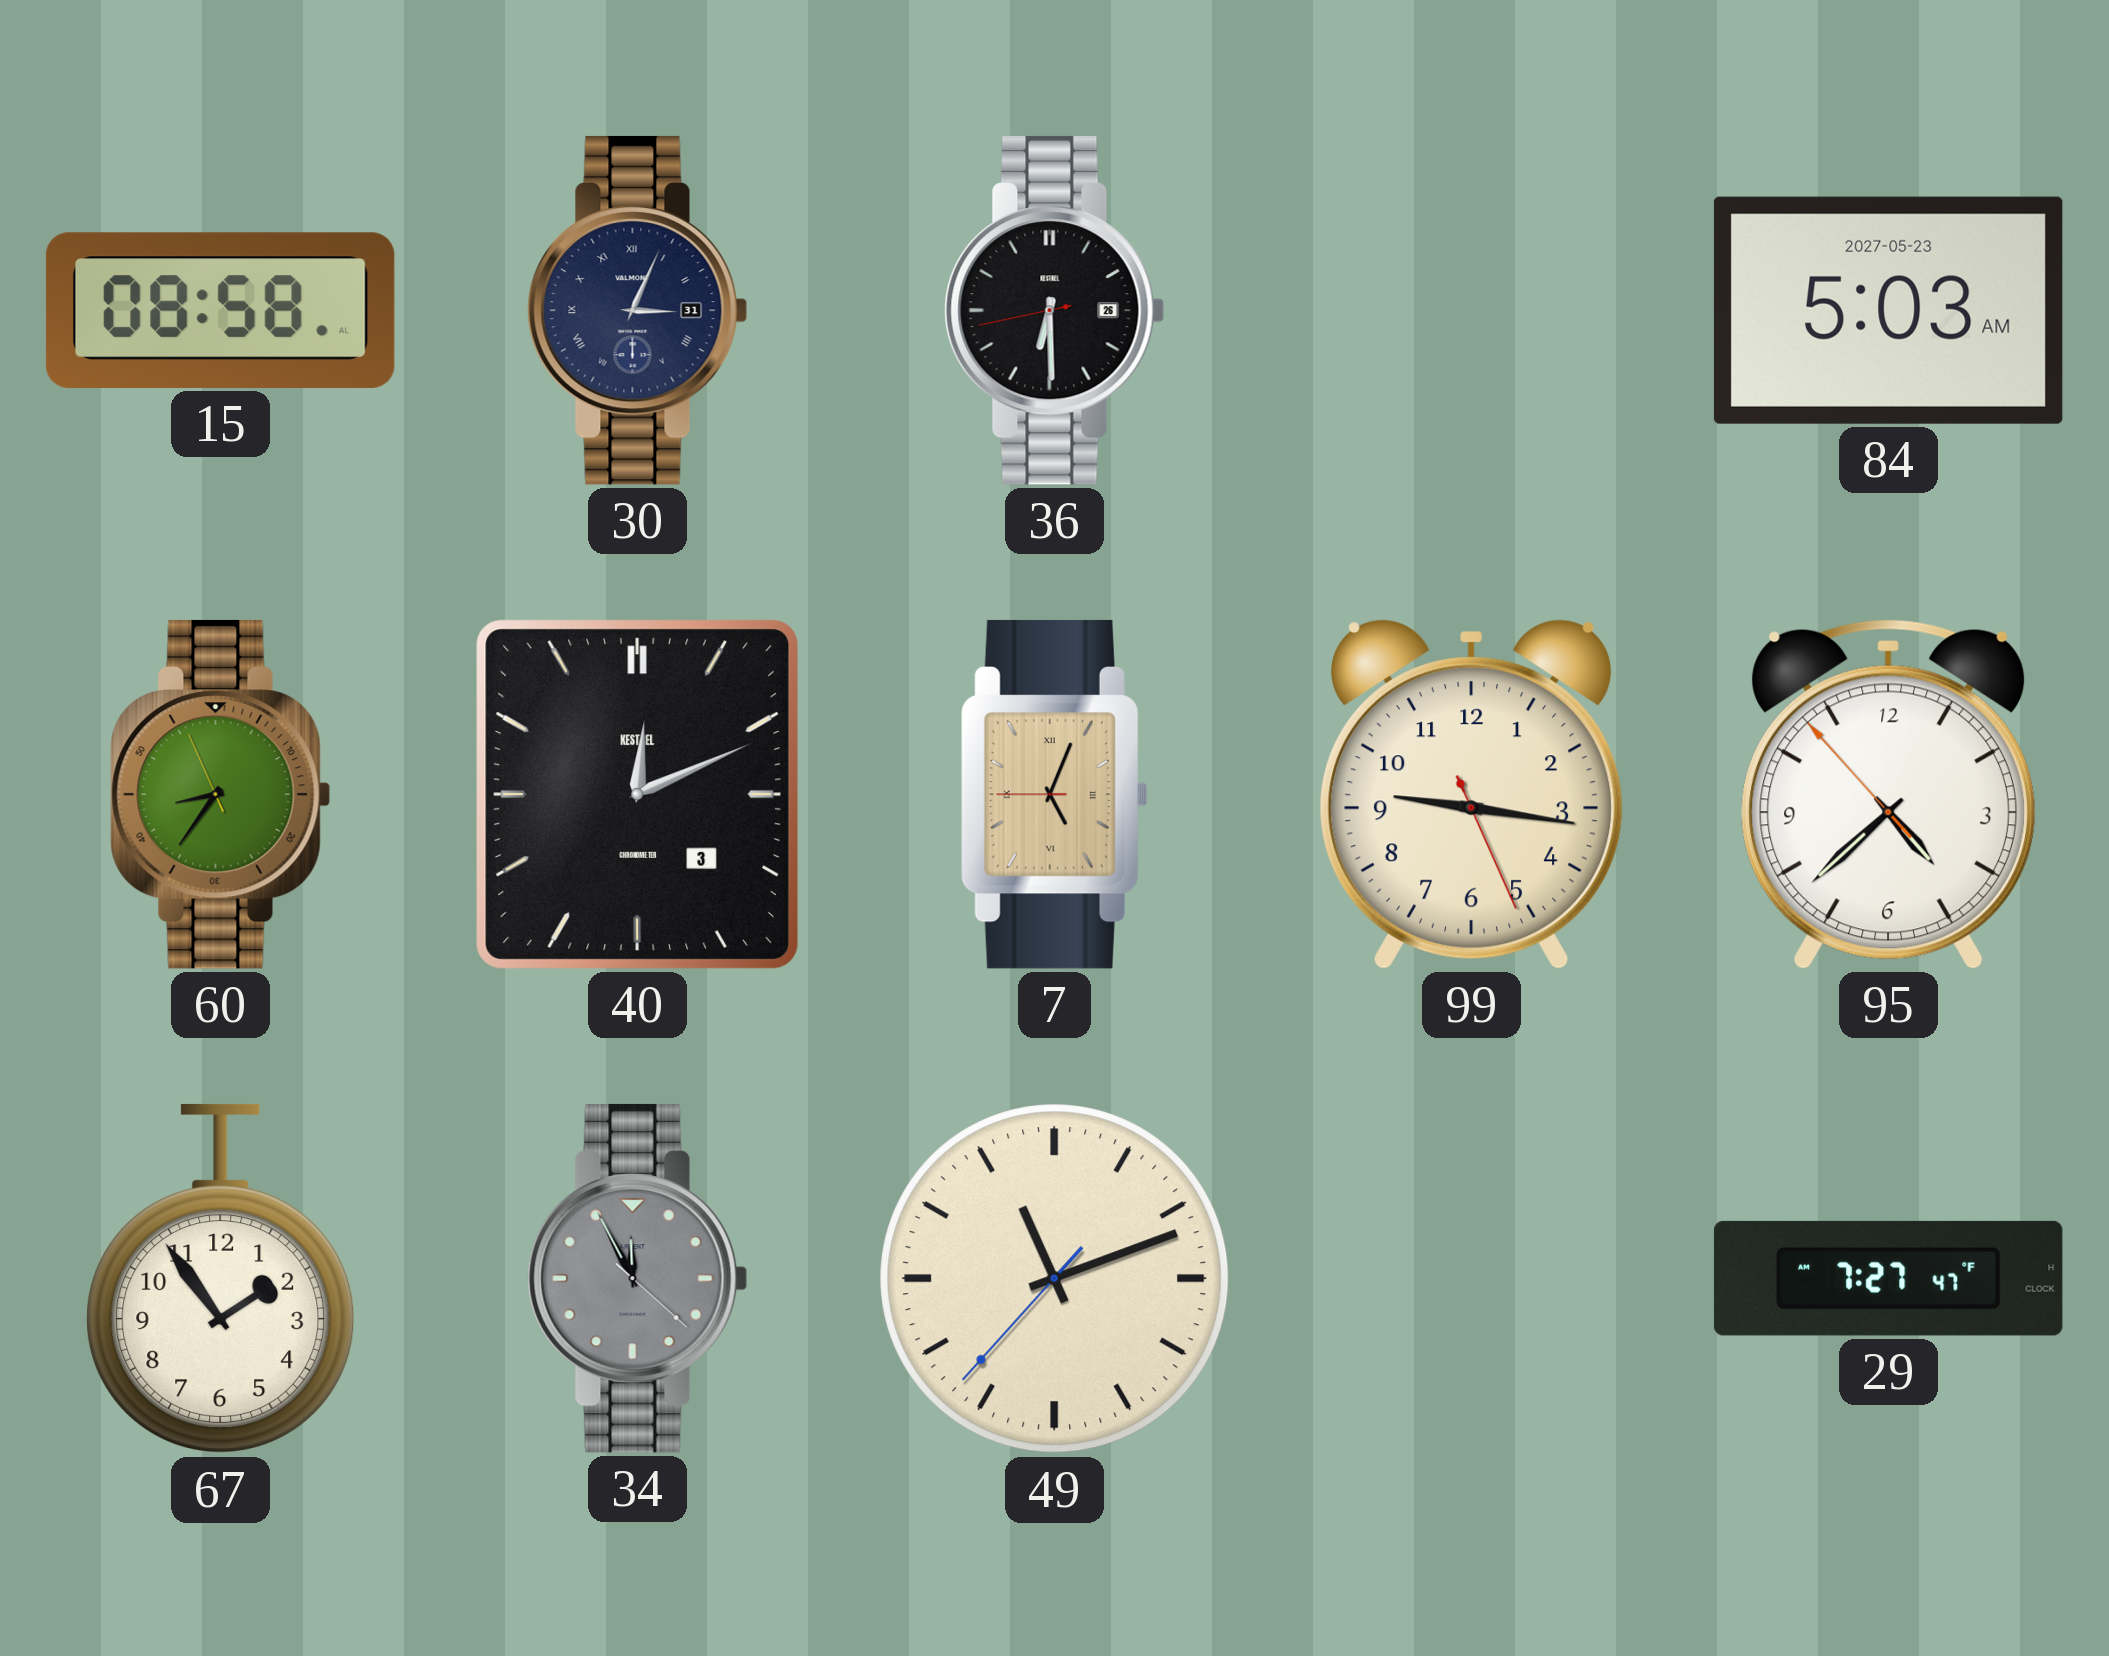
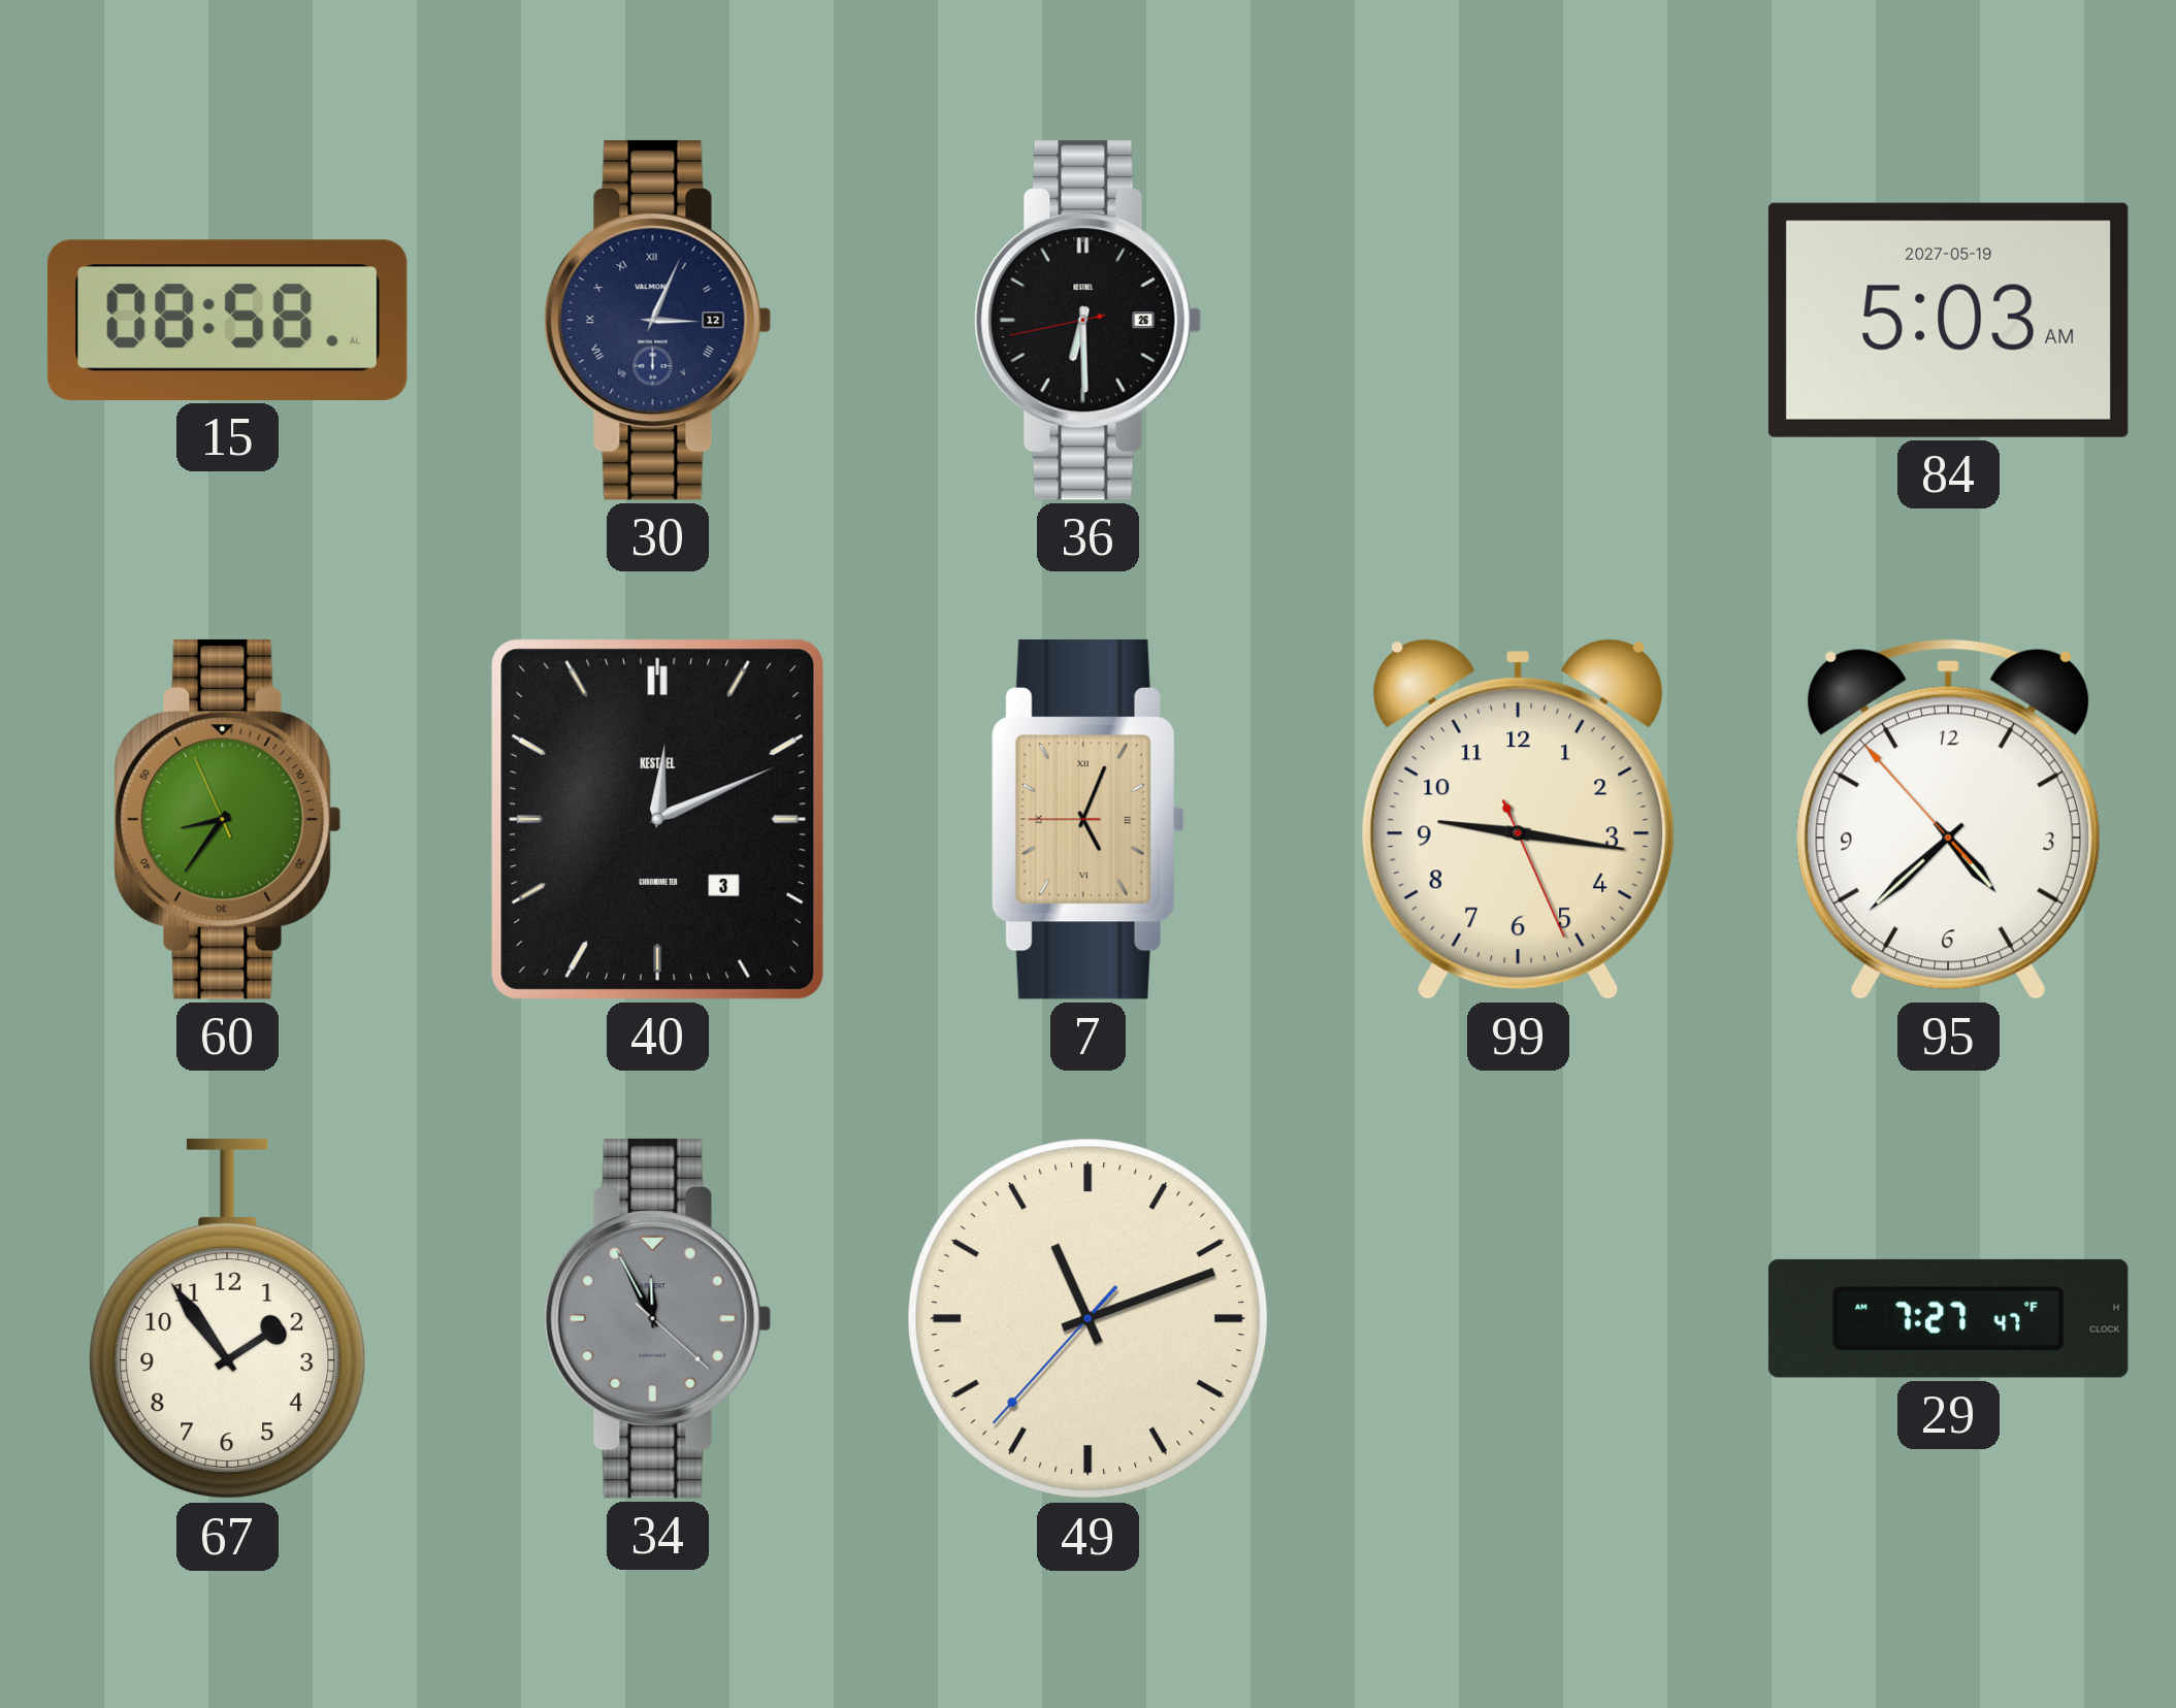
30 date: 31 -> 12
84 date: 2027-05-23 -> 2027-05-19
